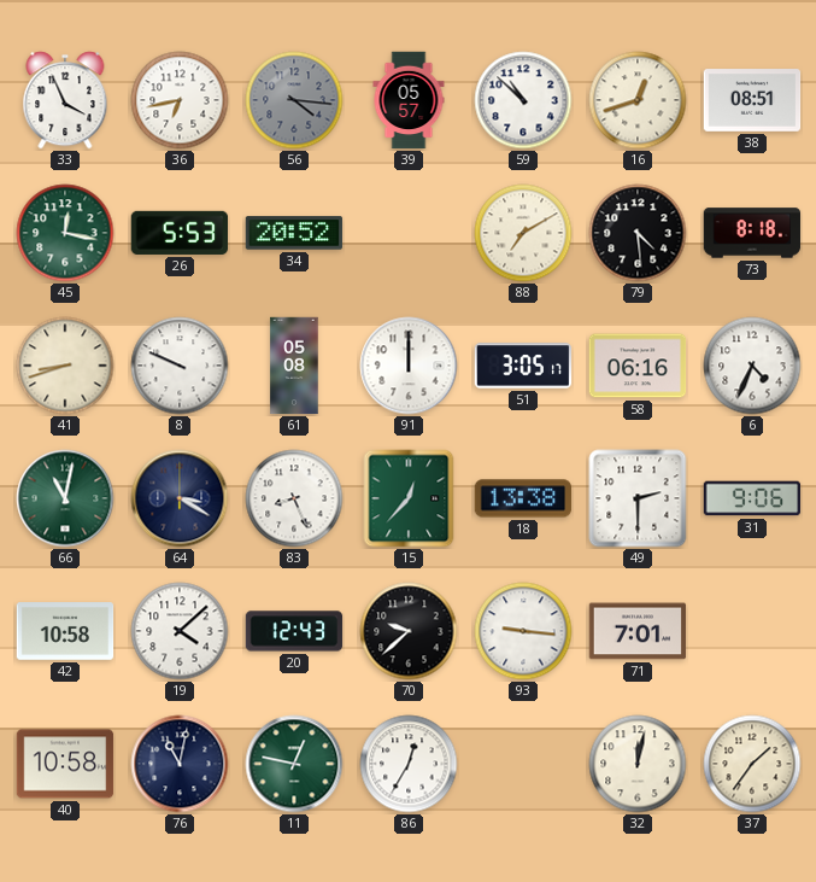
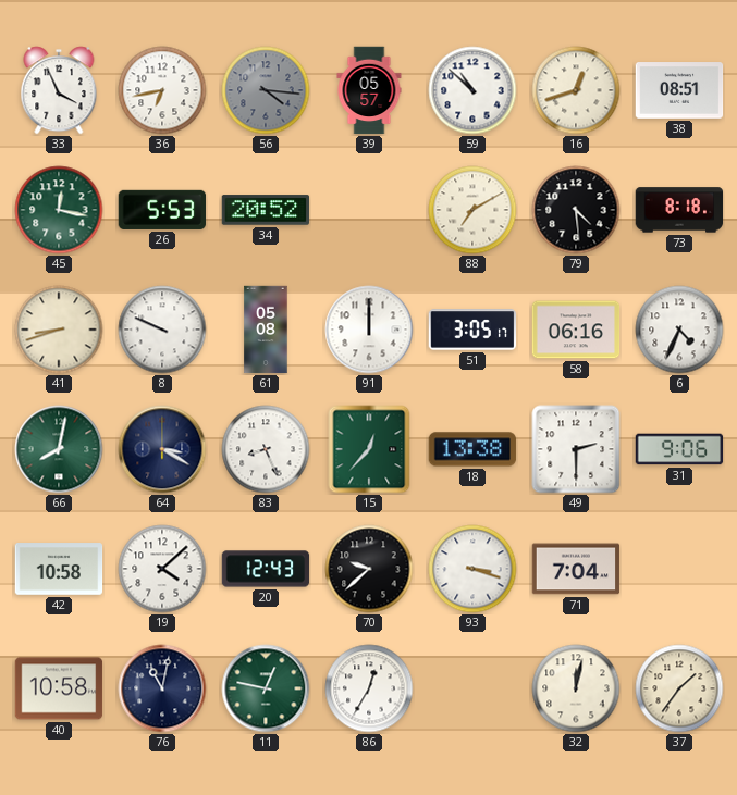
66: 11:02 -> 8:02
93: 9:16 -> 3:18
71: 7:01 -> 7:04
